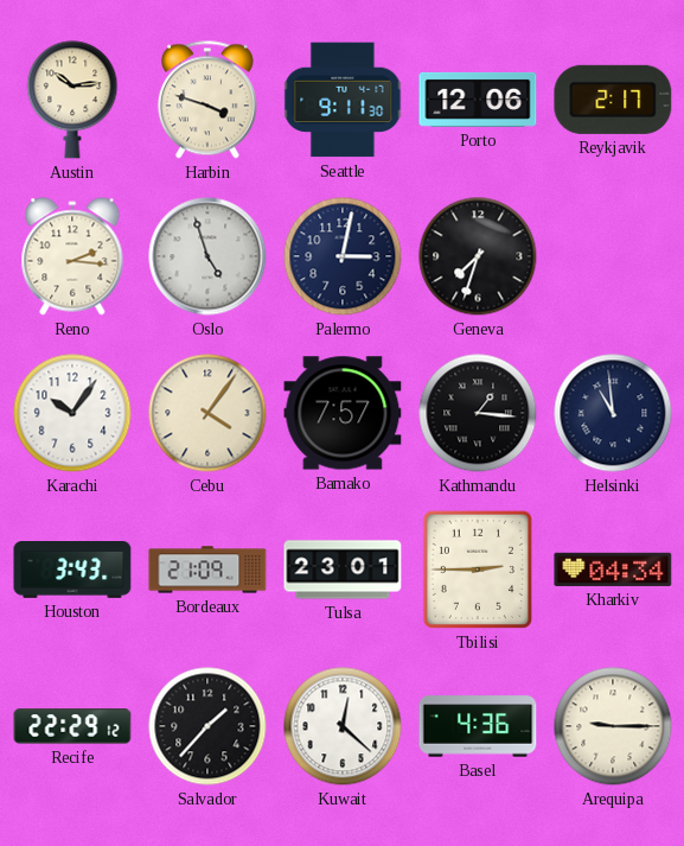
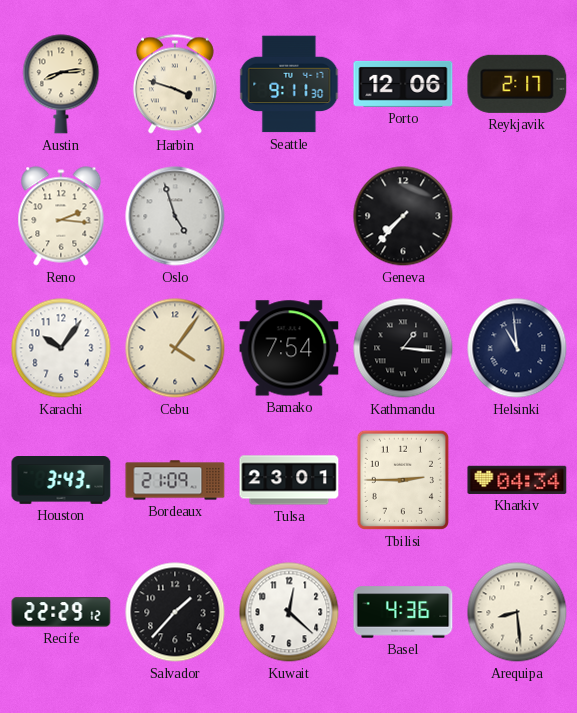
Austin: 10:14 -> 8:14
Palermo: 3:02 -> none
Geneva: 7:33 -> 7:37
Bamako: 7:57 -> 7:54
Arequipa: 9:15 -> 8:29
